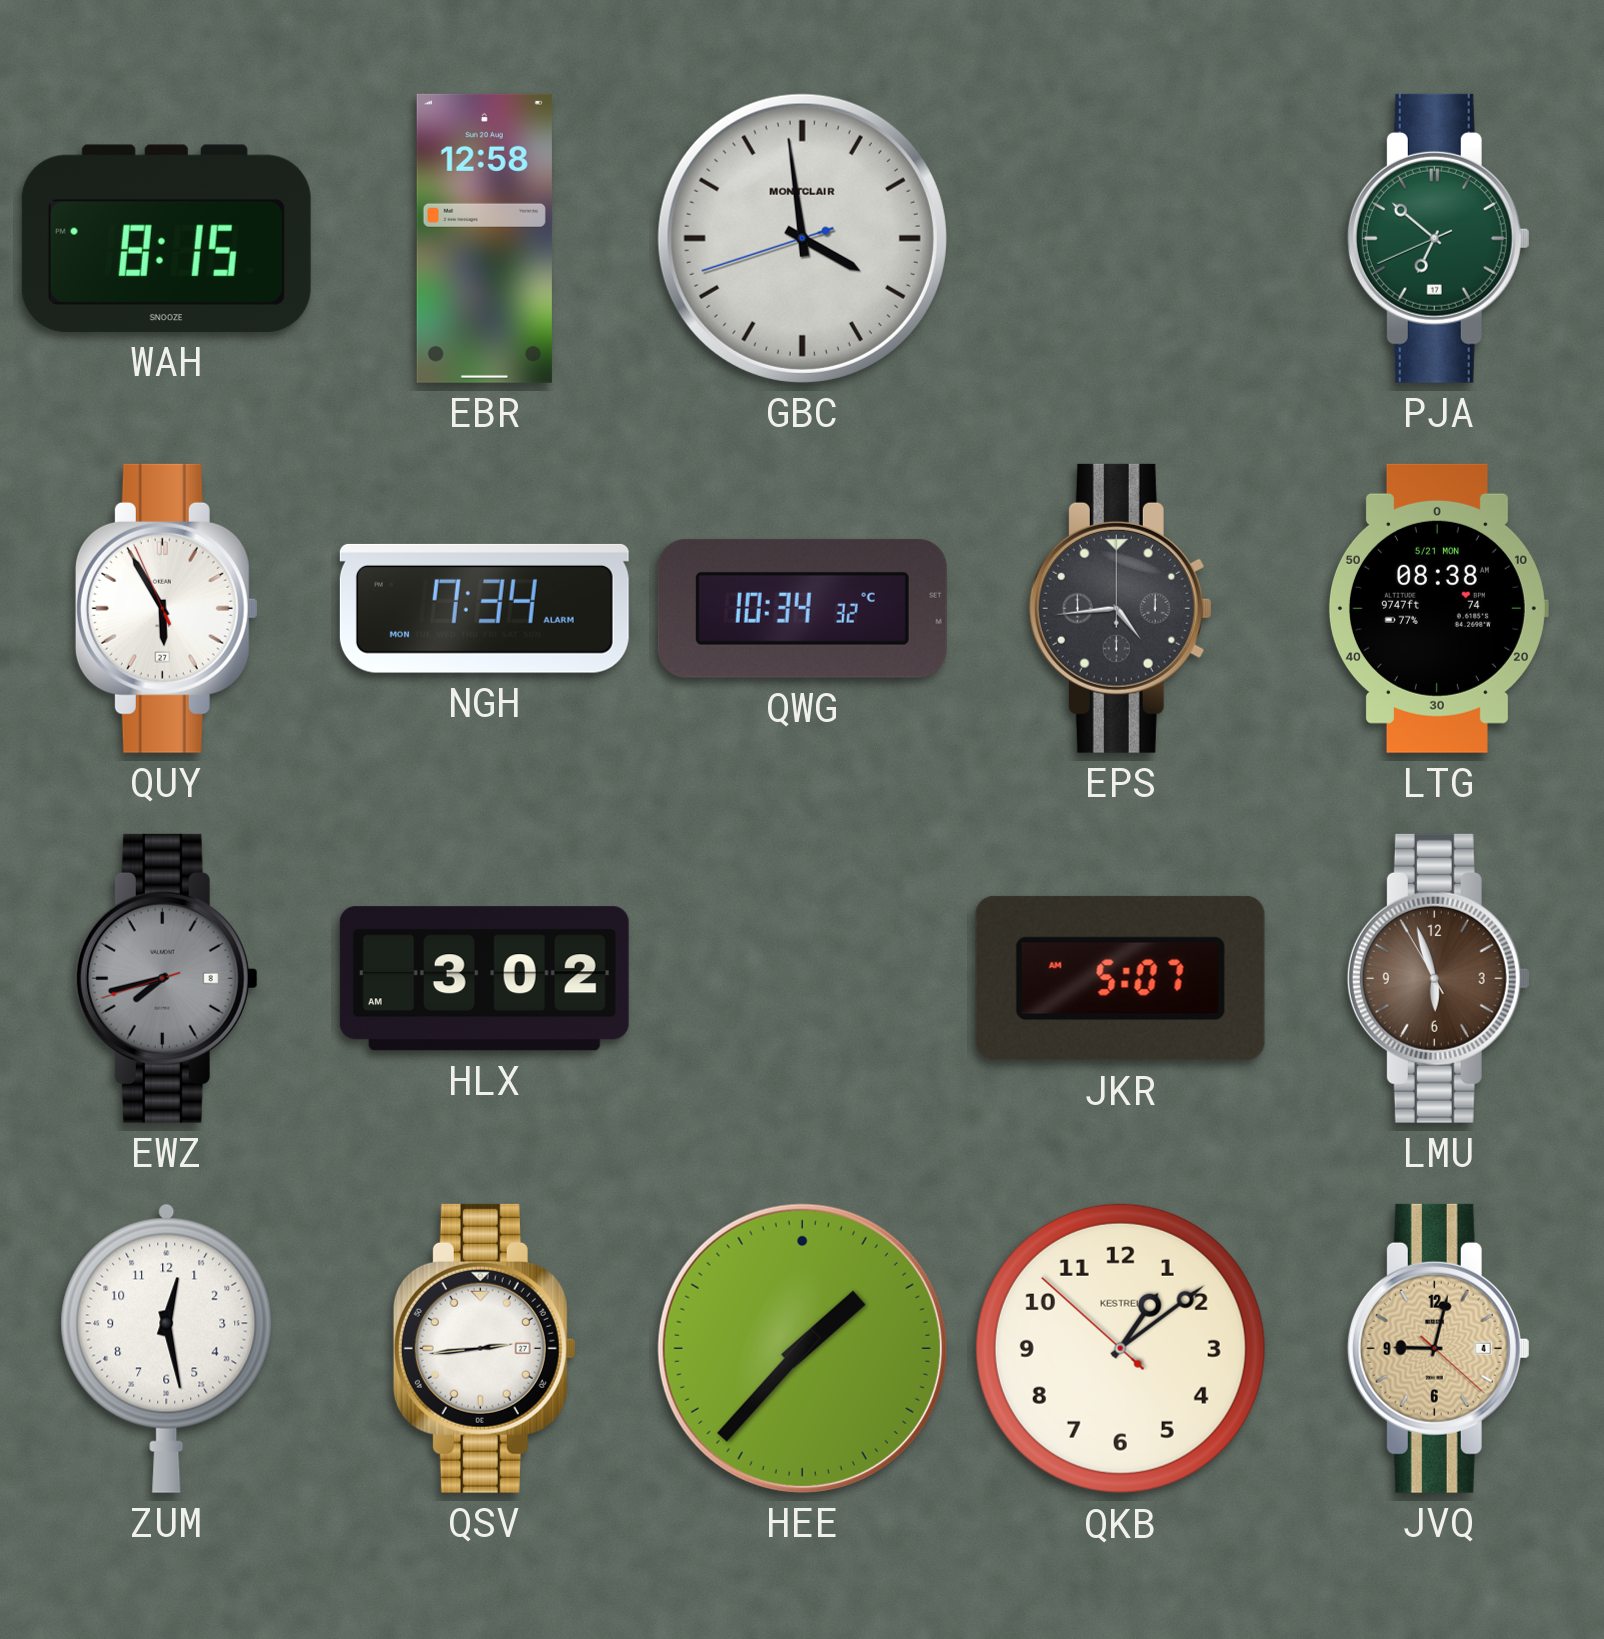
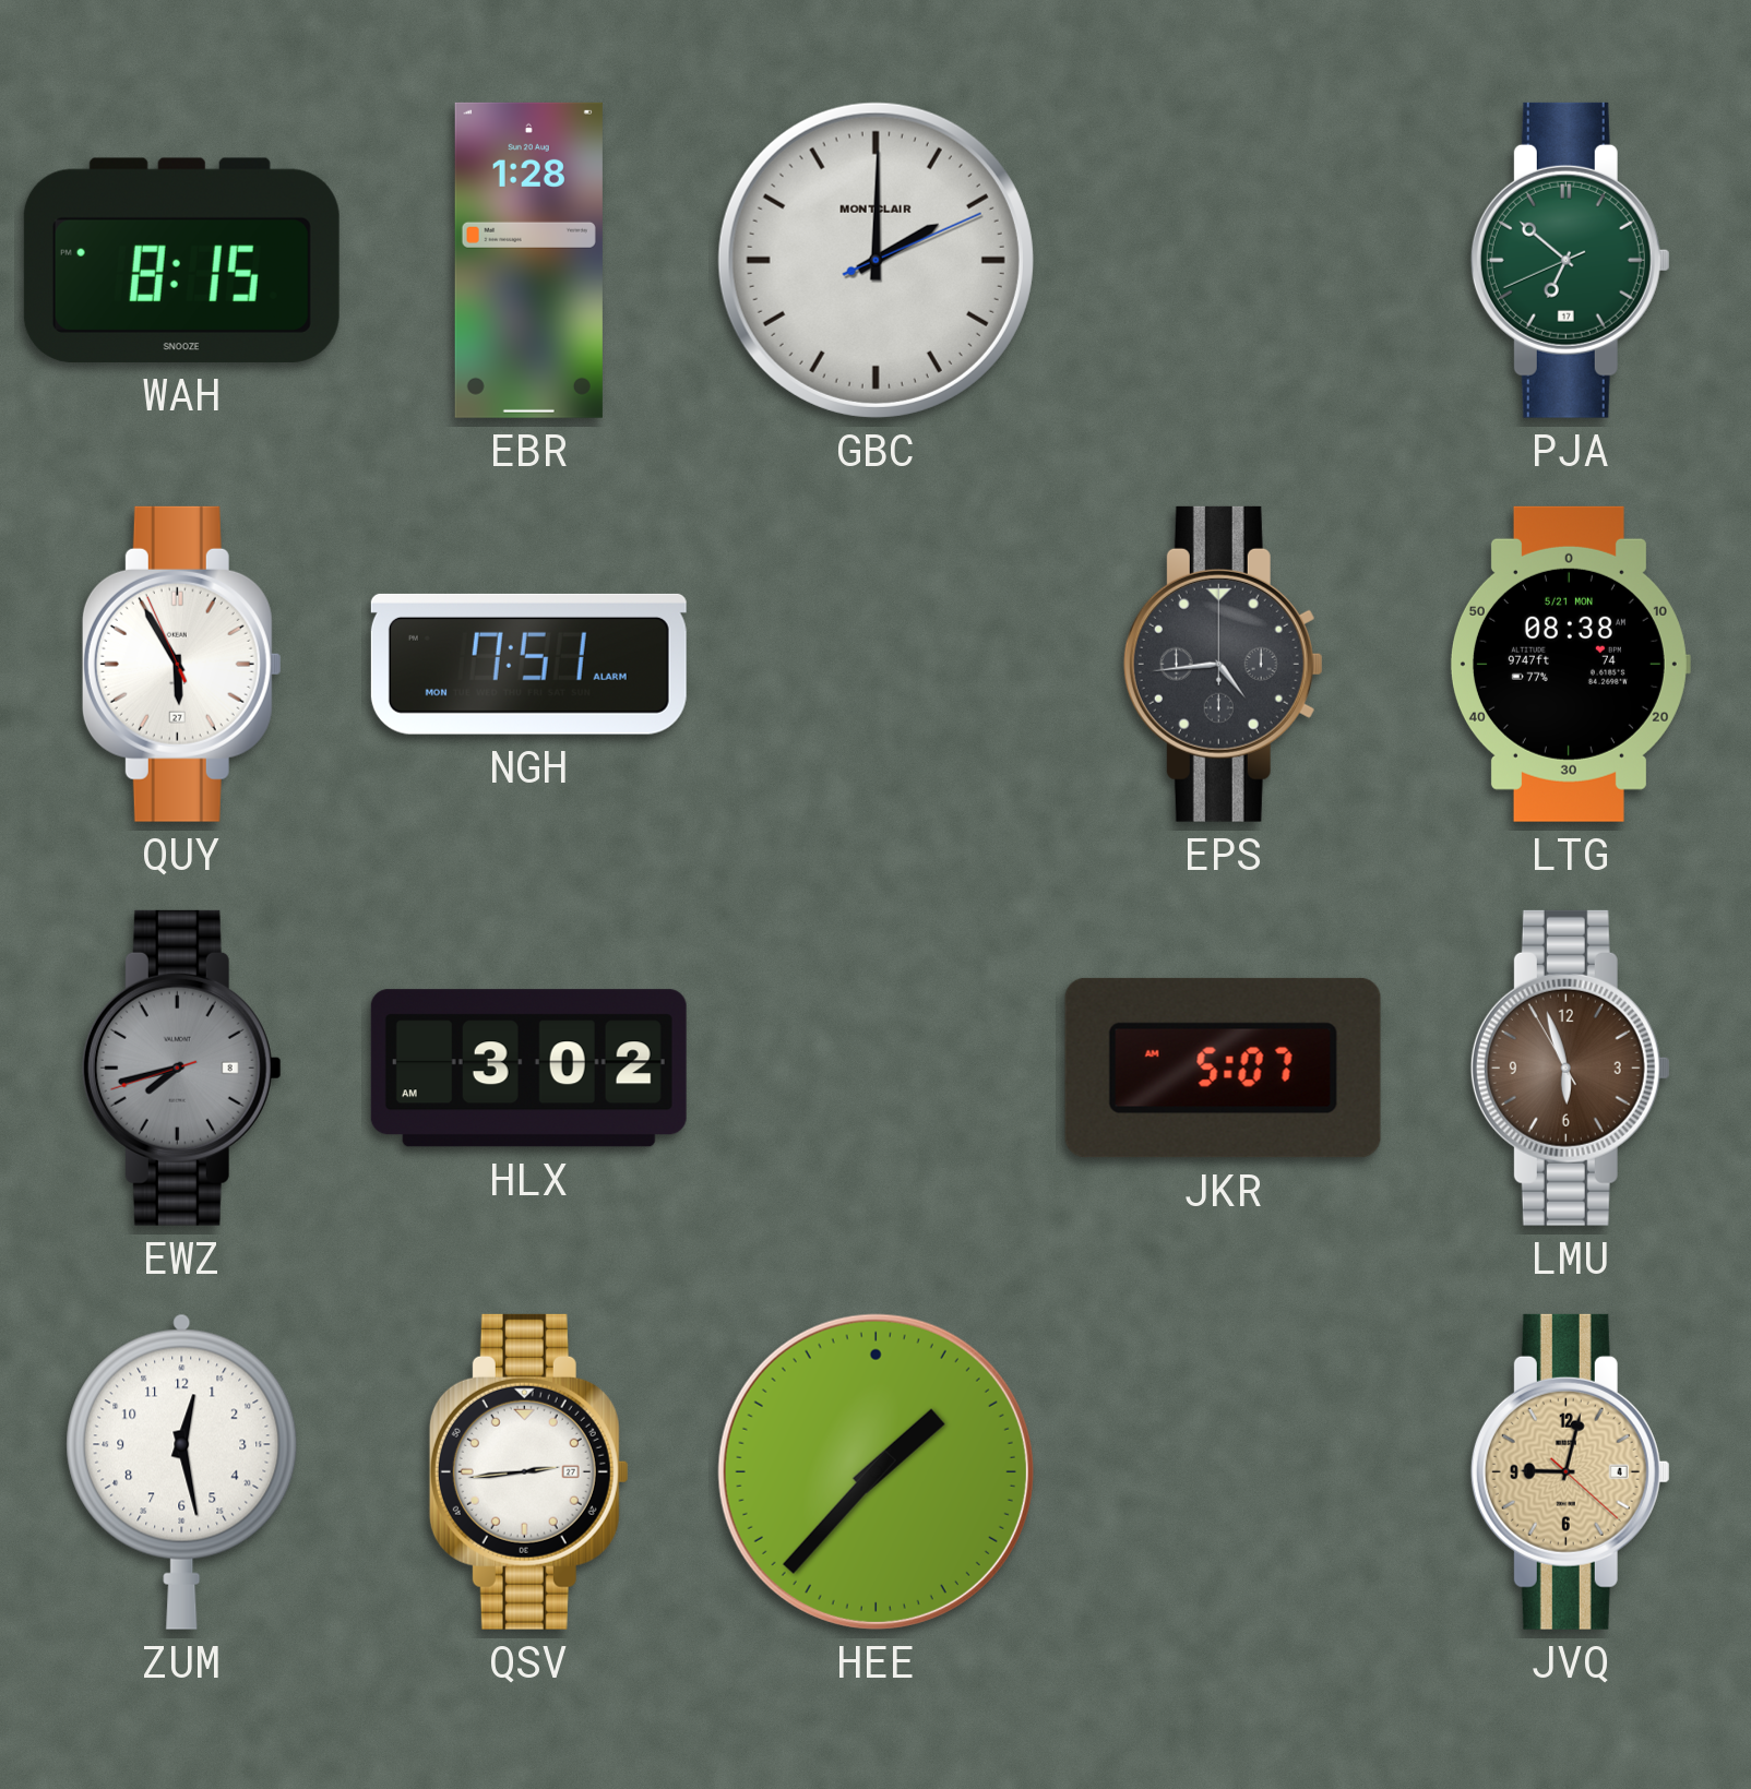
EBR: 12:58 -> 1:28
GBC: 3:58 -> 2:00
NGH: 7:34 -> 7:51
QWG: 10:34 -> none
QKB: 1:08 -> none
